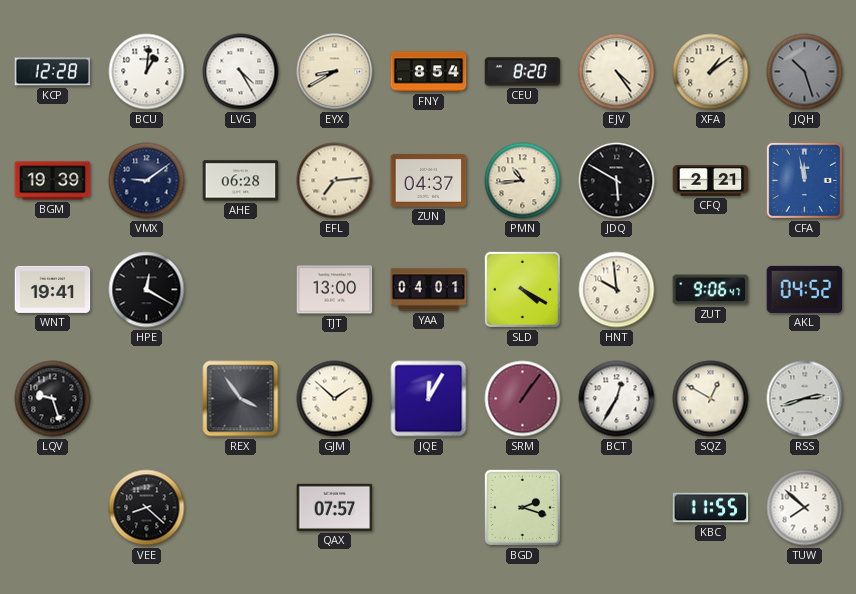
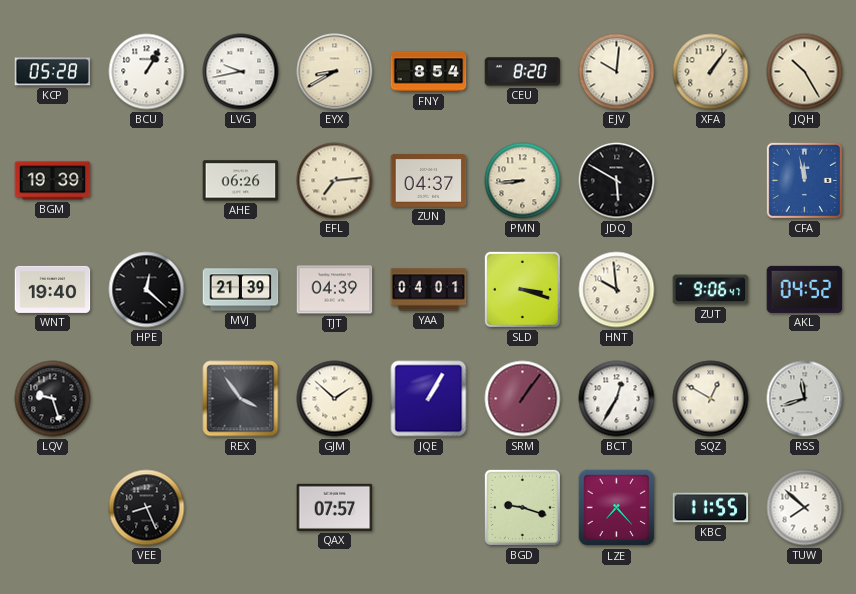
KCP: 12:28 -> 05:28
BCU: 1:01 -> 1:05
LVG: 4:25 -> 9:43
EJV: 4:24 -> 10:01
XFA: 1:09 -> 1:06
JQH: 10:27 -> 10:25
JQH dial: grey -> cream
VMX: 9:09 -> none
AHE: 06:28 -> 06:26
PMN: 10:44 -> 8:44
CFQ: 2:21 -> none
WNT: 19:41 -> 19:40
HPE: 12:20 -> 12:22
MVJ: none -> 21:39
TJT: 13:00 -> 04:39
SLD: 4:20 -> 3:18
JQE: 12:05 -> 1:05
RSS: 2:42 -> 11:42
VEE: 8:22 -> 8:26
BGD: 2:18 -> 9:18
LZE: none -> 7:23
